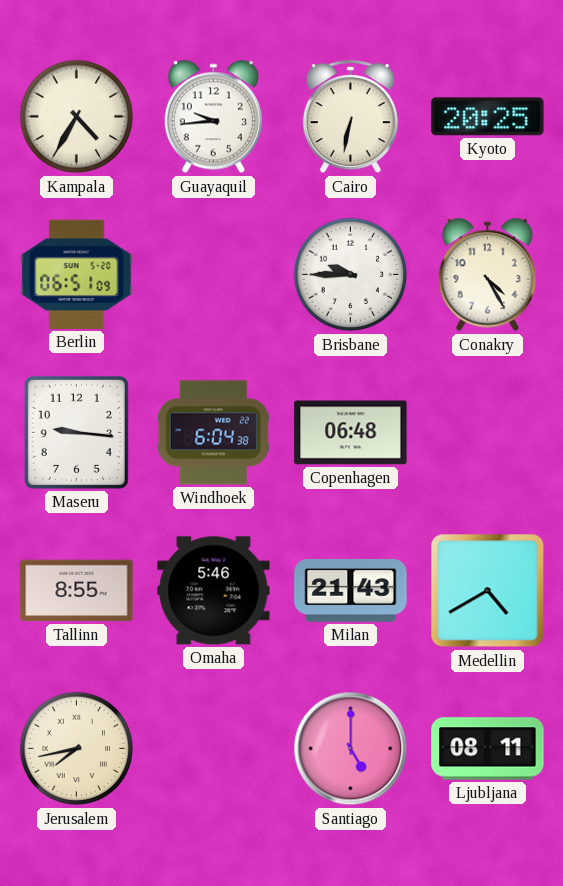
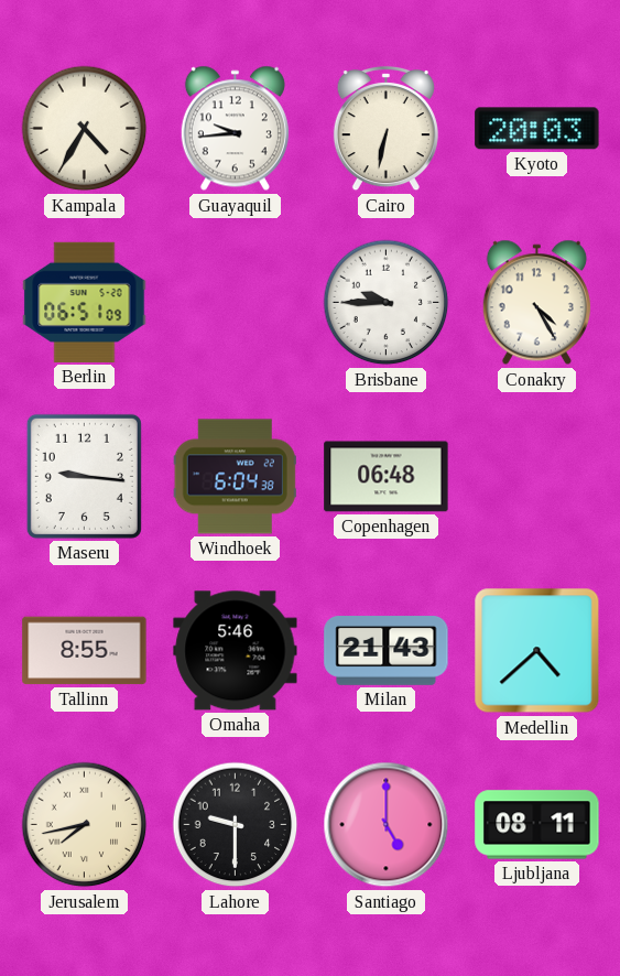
Kyoto: 20:25 -> 20:03
Medellin: 4:40 -> 4:38
Lahore: none -> 9:30
